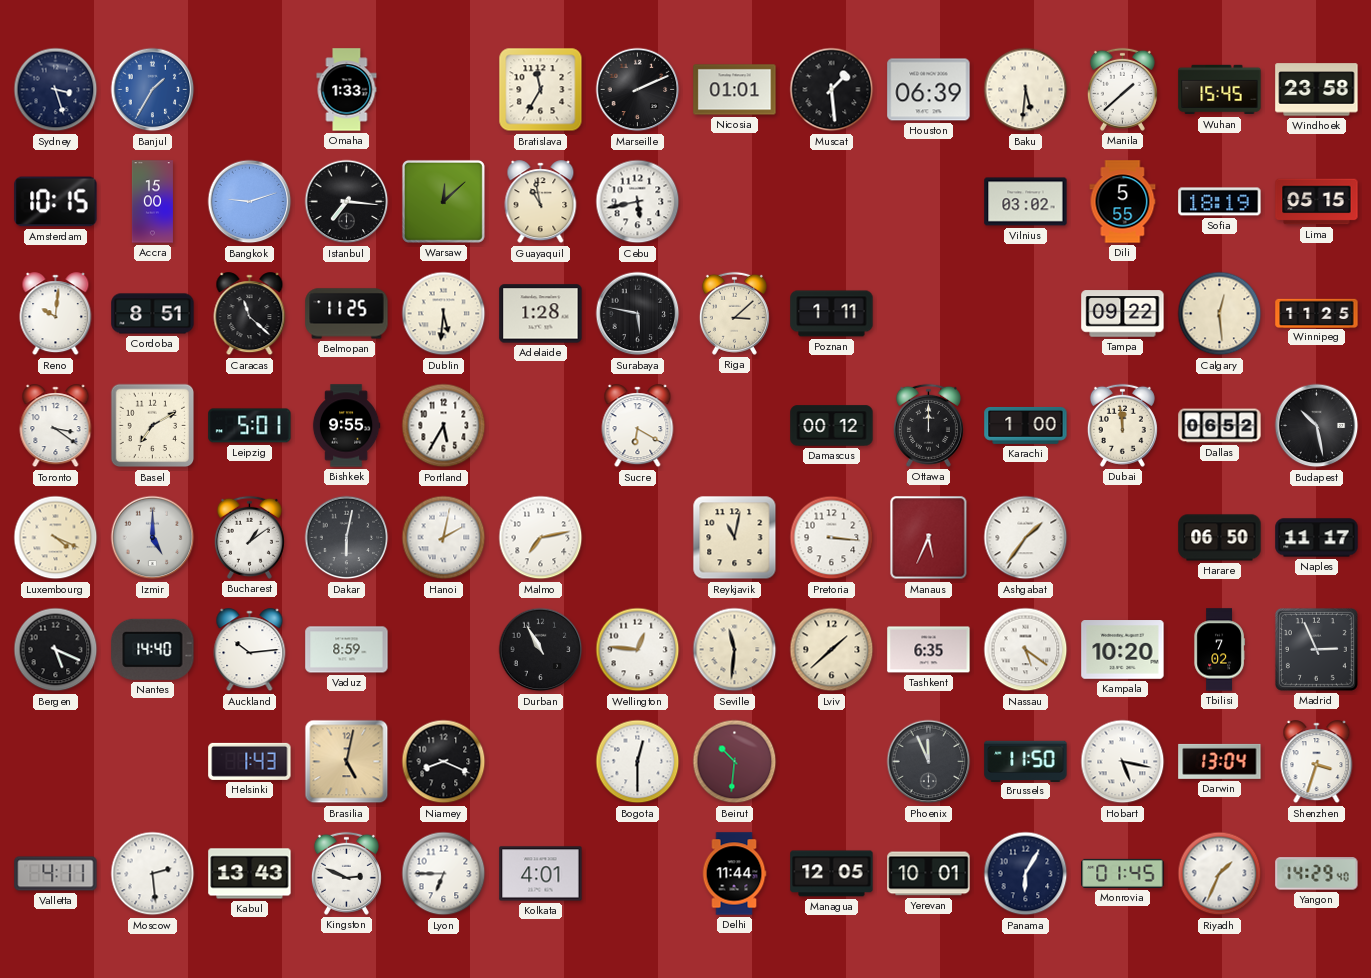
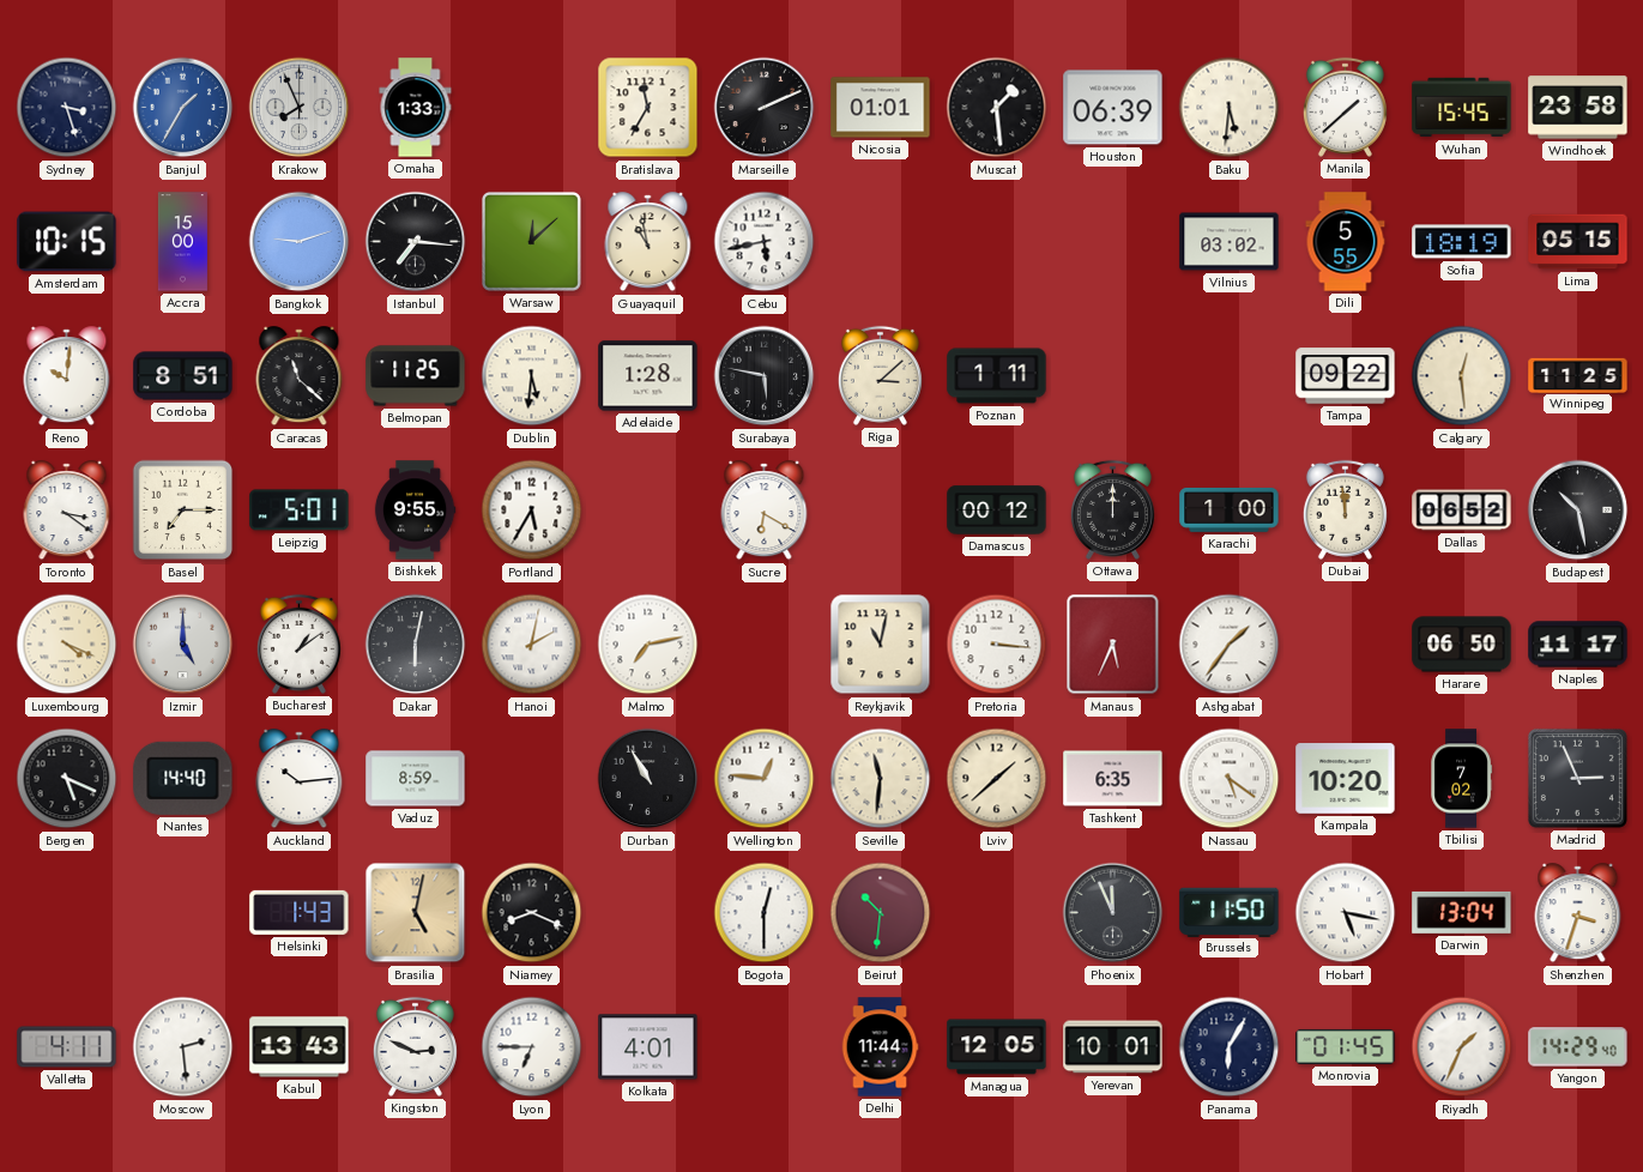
Krakow: none -> 7:56
Basel: 7:10 -> 7:15
